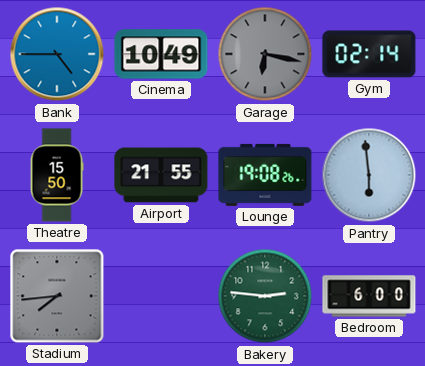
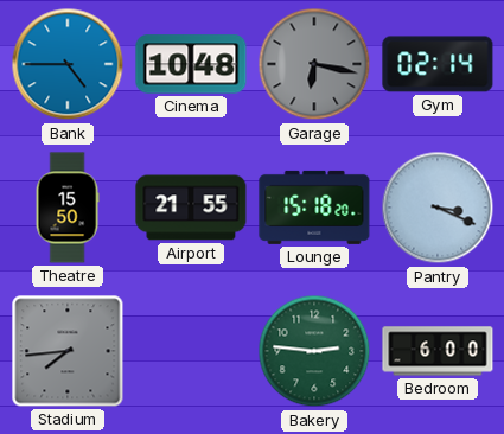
Cinema: 10:49 -> 10:48
Lounge: 19:08 -> 15:18
Pantry: 5:59 -> 3:19
